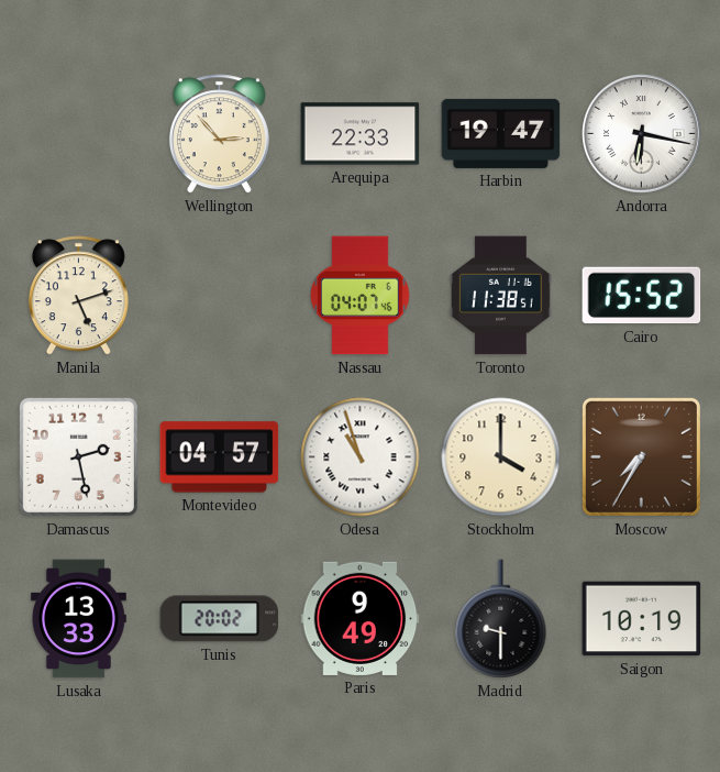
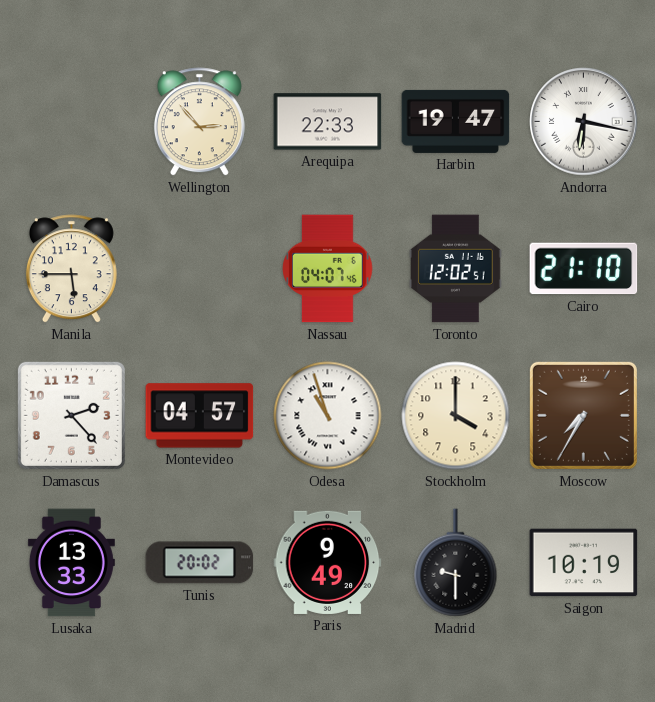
Manila: 5:12 -> 5:45
Toronto: 11:38 -> 12:02
Cairo: 15:52 -> 21:10
Damascus: 2:28 -> 2:23
